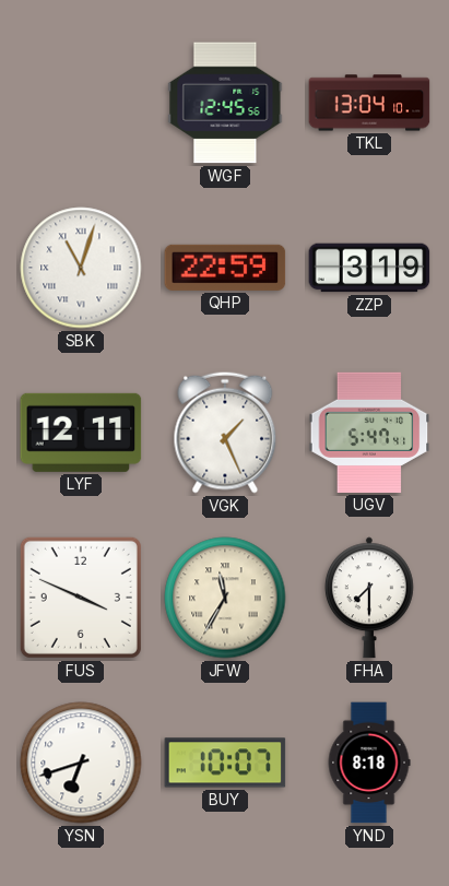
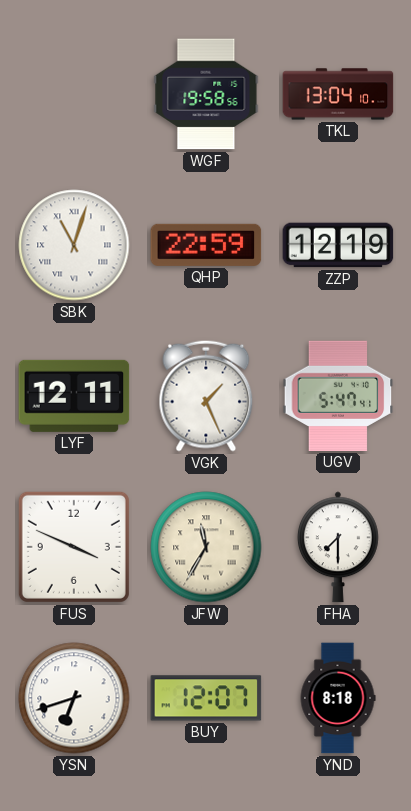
WGF: 12:45 -> 19:58
ZZP: 3:19 -> 12:19
BUY: 10:07 -> 12:07
